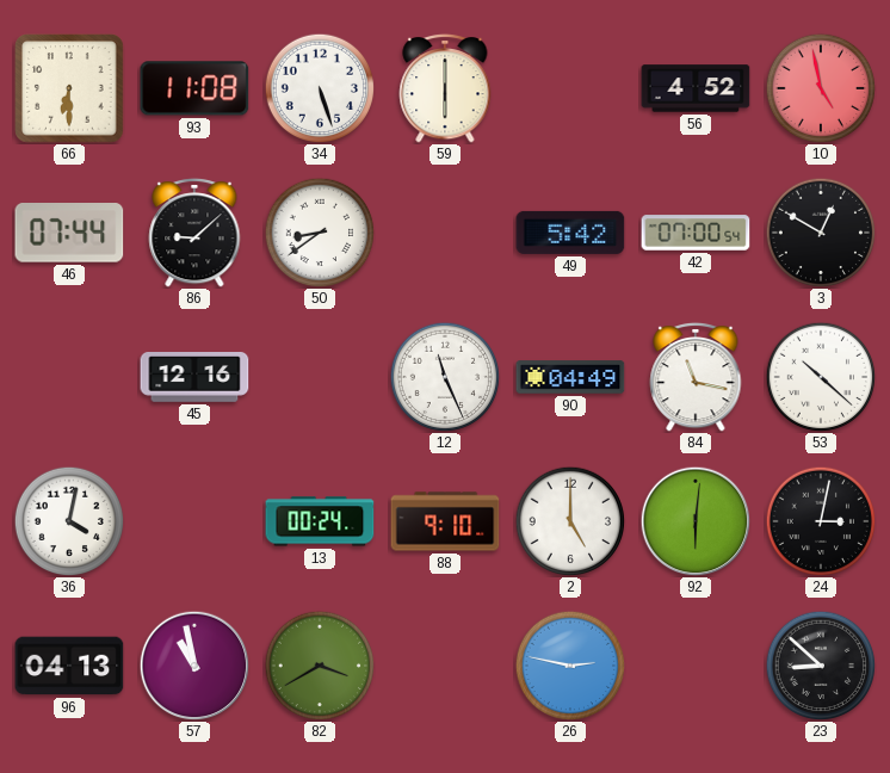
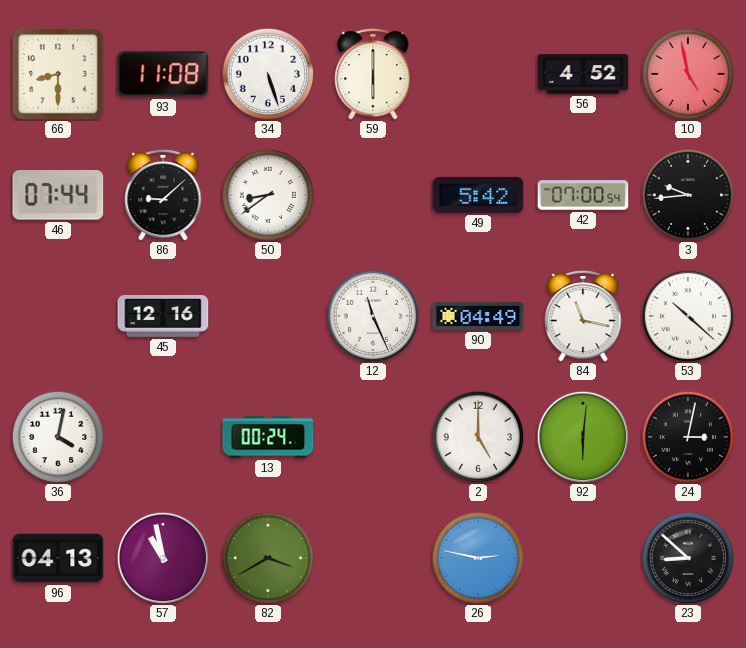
66: 6:30 -> 8:30
3: 12:50 -> 9:44
88: 9:10 -> none
